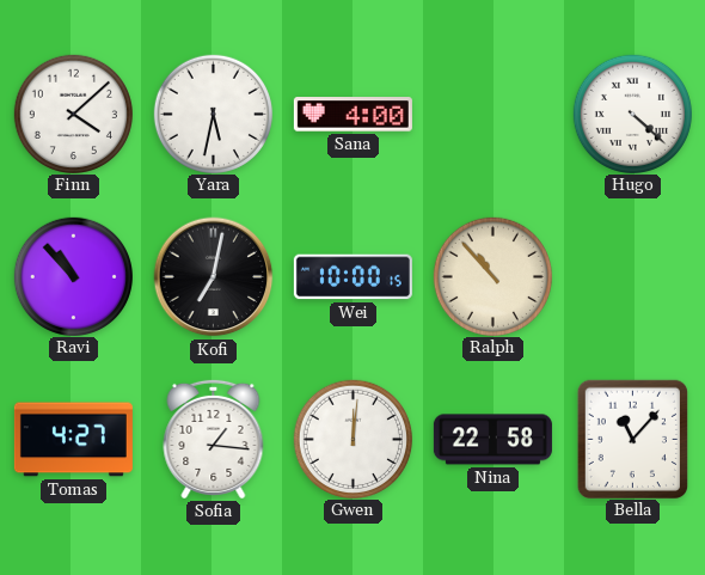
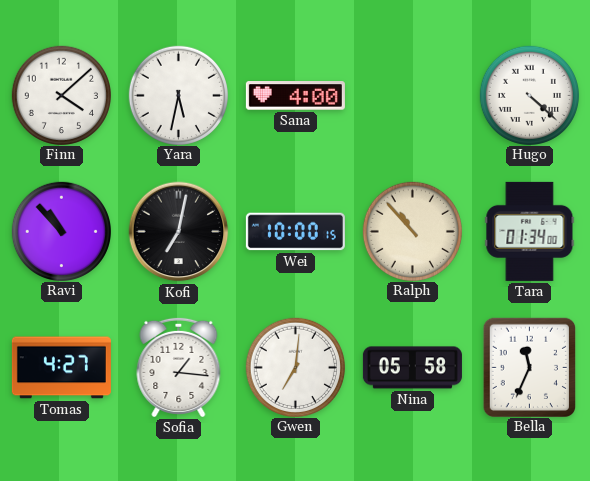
Tara: none -> 01:34
Gwen: 12:01 -> 7:01
Nina: 22:58 -> 05:58
Bella: 11:07 -> 11:34
